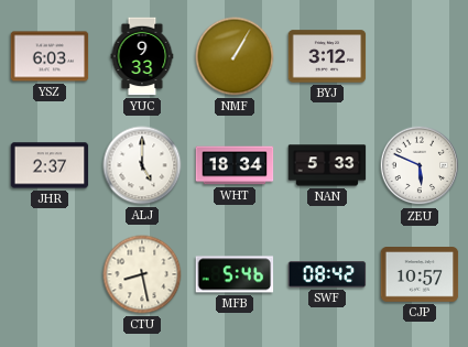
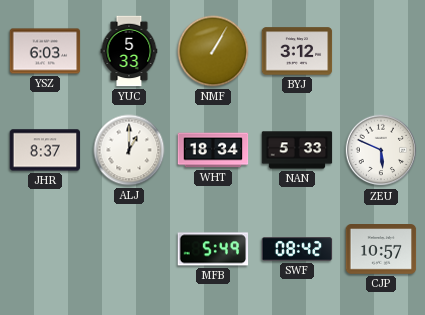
YUC: 9:33 -> 5:33
JHR: 2:37 -> 8:37
ALJ: 5:00 -> 1:00
CTU: 8:28 -> none
MFB: 5:46 -> 5:49
